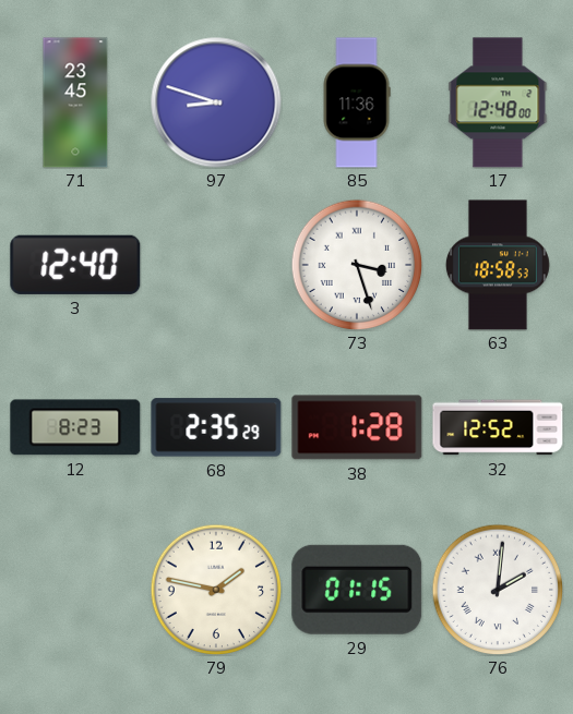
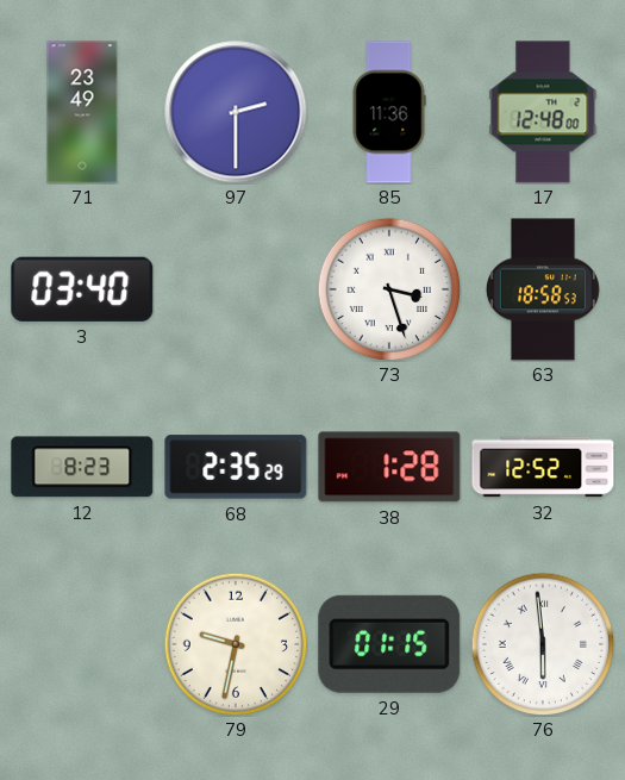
71: 23:45 -> 23:49
97: 8:48 -> 2:30
3: 12:40 -> 03:40
79: 1:47 -> 9:32
76: 2:01 -> 5:59
